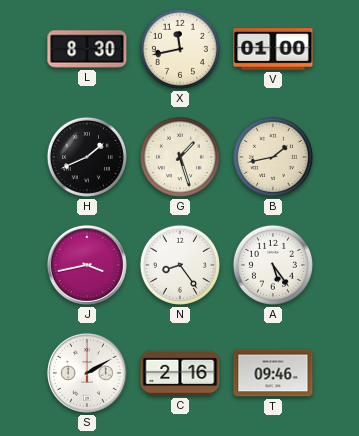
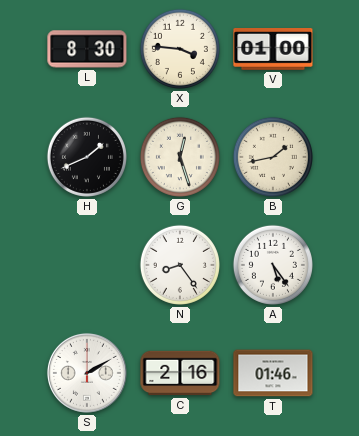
X: 11:43 -> 3:46
G: 1:27 -> 12:27
J: 3:43 -> none
T: 09:46 -> 01:46
